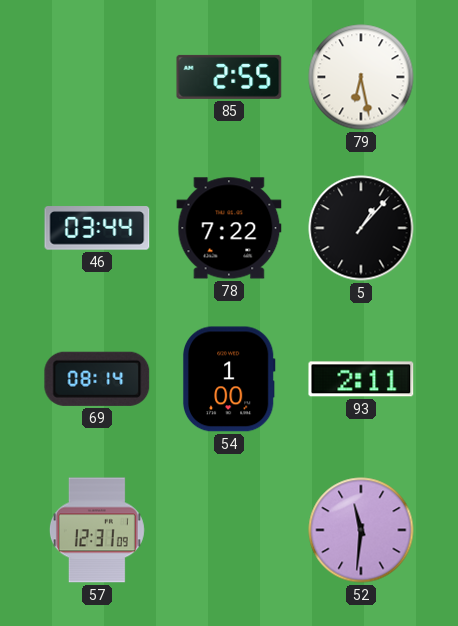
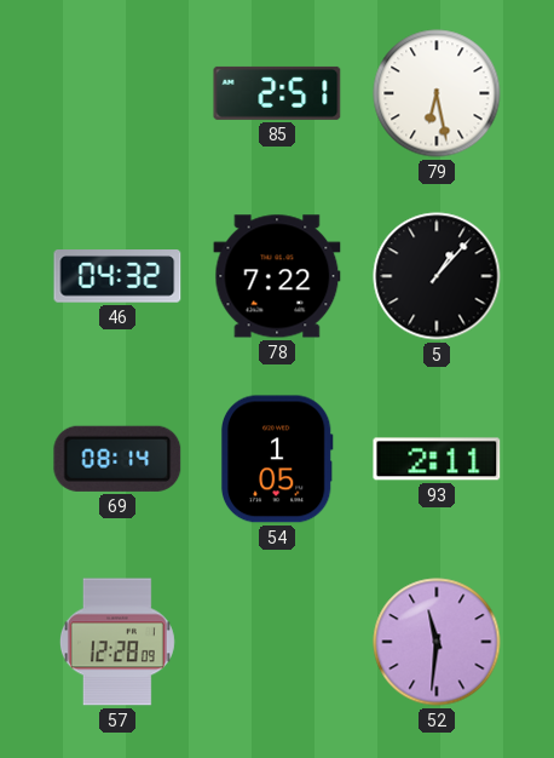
85: 2:55 -> 2:51
46: 03:44 -> 04:32
54: 1:00 -> 1:05
57: 12:31 -> 12:28
